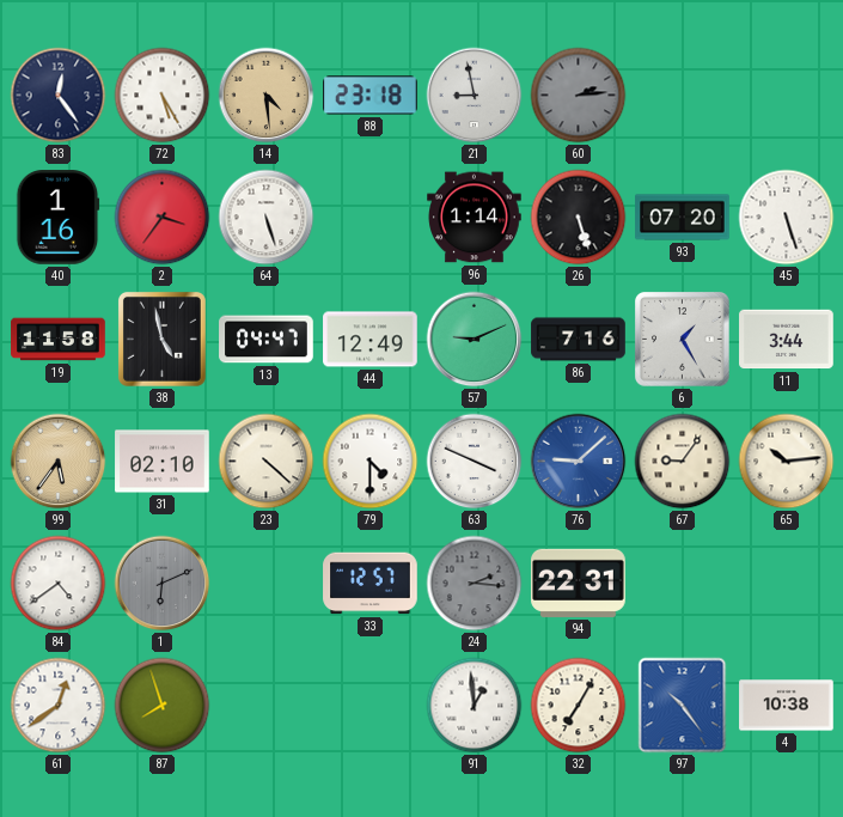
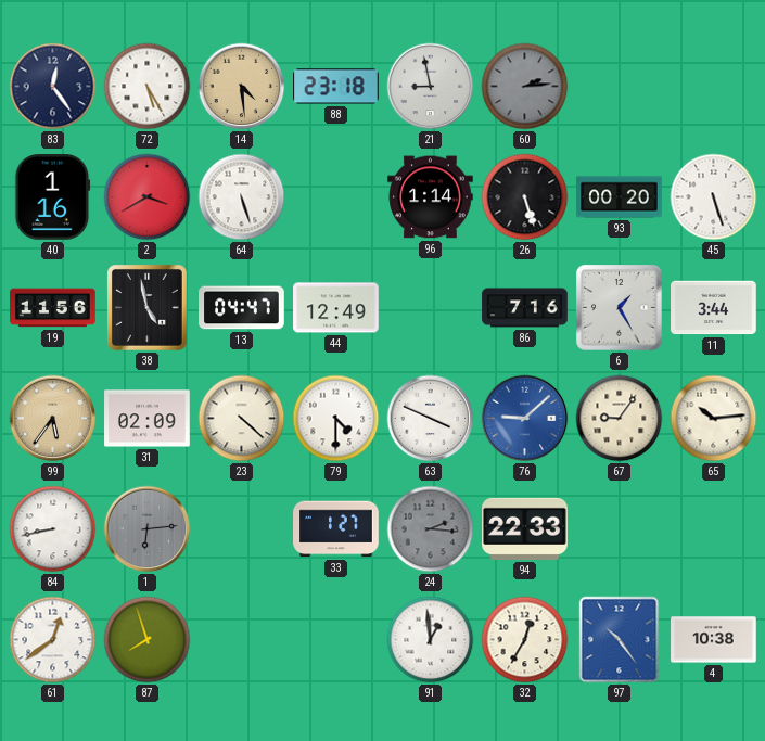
2: 3:36 -> 3:40
93: 07:20 -> 00:20
19: 11:58 -> 11:56
57: 9:11 -> none
31: 02:10 -> 02:09
84: 4:39 -> 8:43
1: 6:11 -> 6:14
33: 12:57 -> 1:27
94: 22:31 -> 22:33
32: 7:05 -> 12:35
